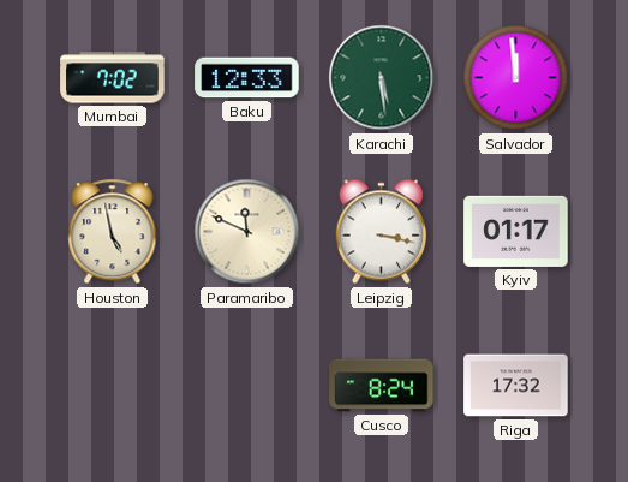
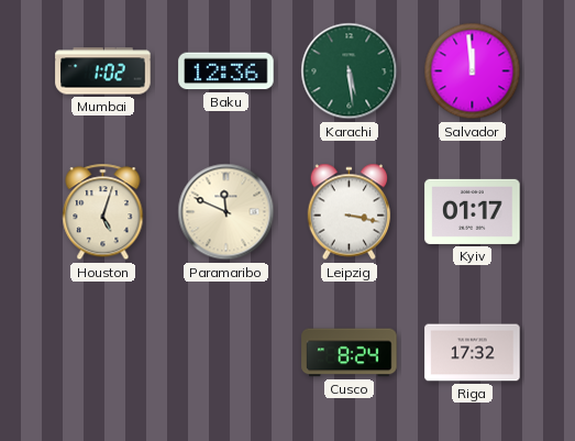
Mumbai: 7:02 -> 1:02
Baku: 12:33 -> 12:36
Houston: 4:58 -> 5:03
